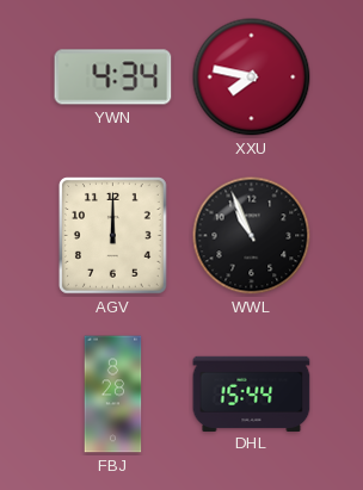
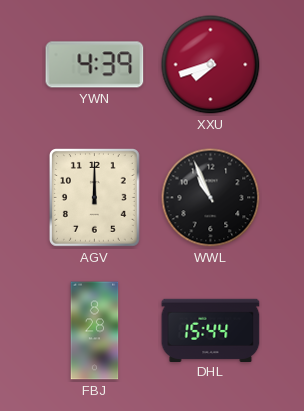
YWN: 4:34 -> 4:39
XXU: 7:47 -> 7:42
